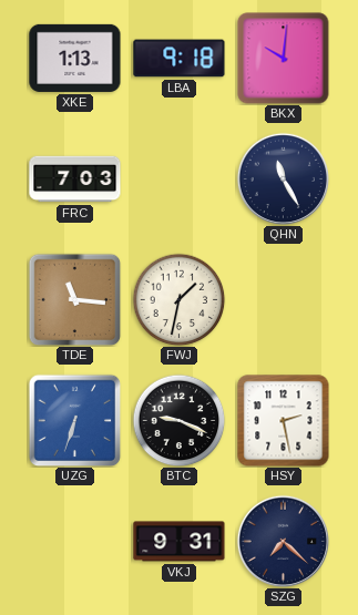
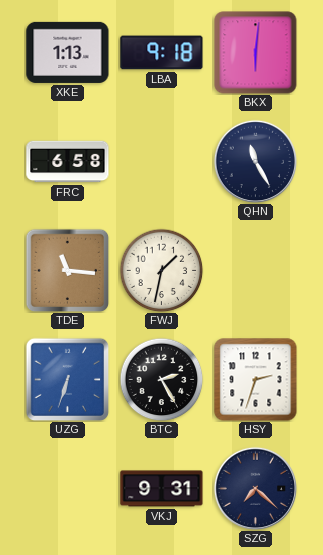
BKX: 10:01 -> 6:01
FRC: 7:03 -> 6:58
BTC: 9:19 -> 2:25
HSY: 2:28 -> 2:33
